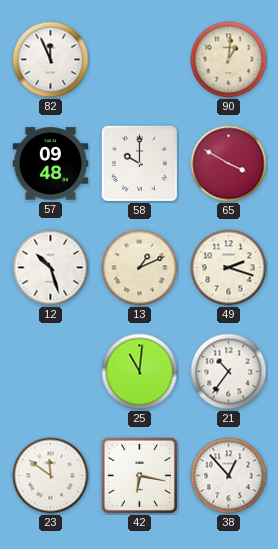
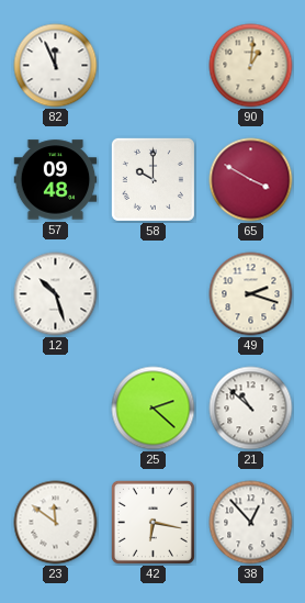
13: 1:11 -> none
25: 11:01 -> 2:22
21: 10:36 -> 10:52
